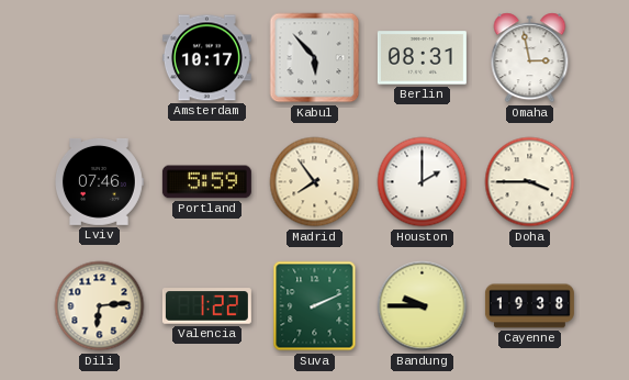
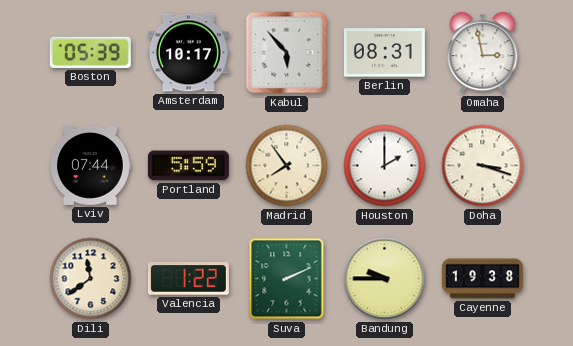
Boston: none -> 05:39
Lviv: 07:46 -> 07:44
Doha: 3:45 -> 3:18
Dili: 6:14 -> 11:39
